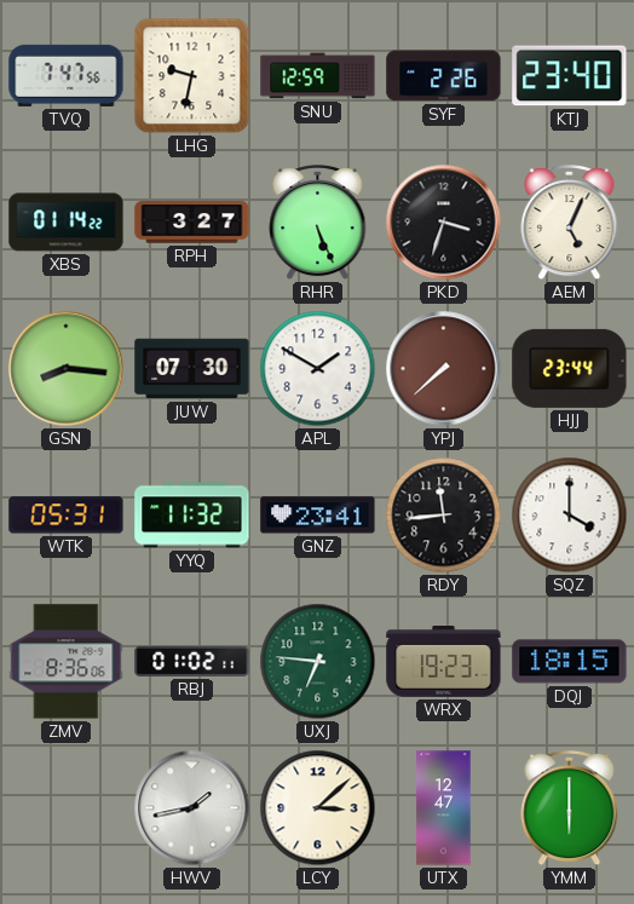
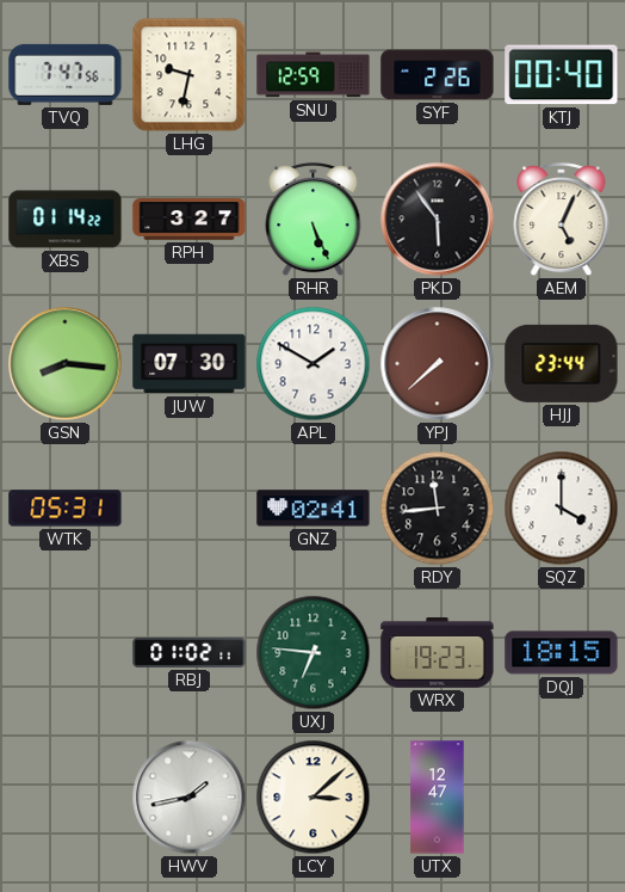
KTJ: 23:40 -> 00:40
PKD: 3:33 -> 5:54
YYQ: 11:32 -> none
GNZ: 23:41 -> 02:41
ZMV: 8:36 -> none
YMM: 6:00 -> none
